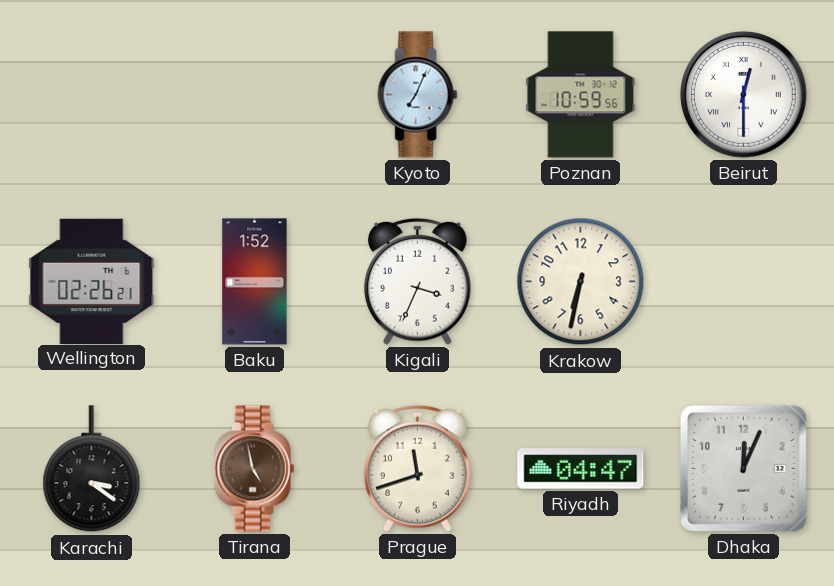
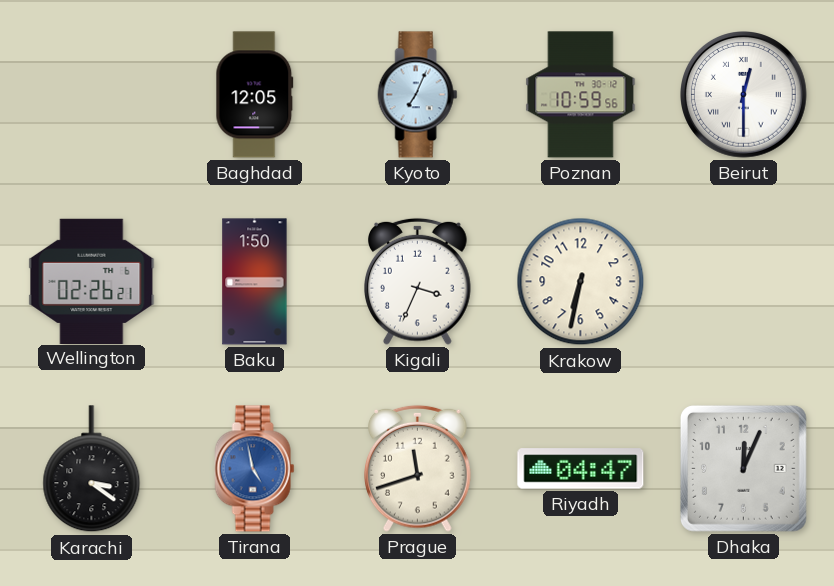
Baghdad: none -> 12:05
Baku: 1:52 -> 1:50
Tirana dial: brown -> blue
